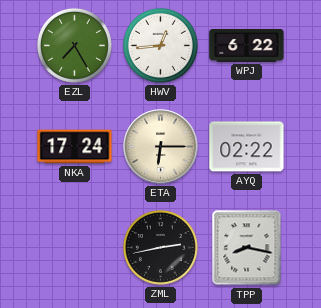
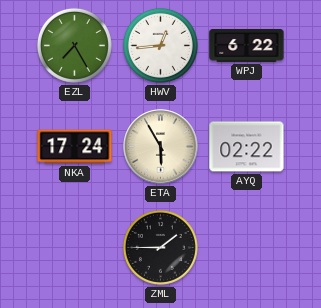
ETA: 6:15 -> 5:55
ZML: 2:43 -> 1:45
TPP: 8:17 -> none
